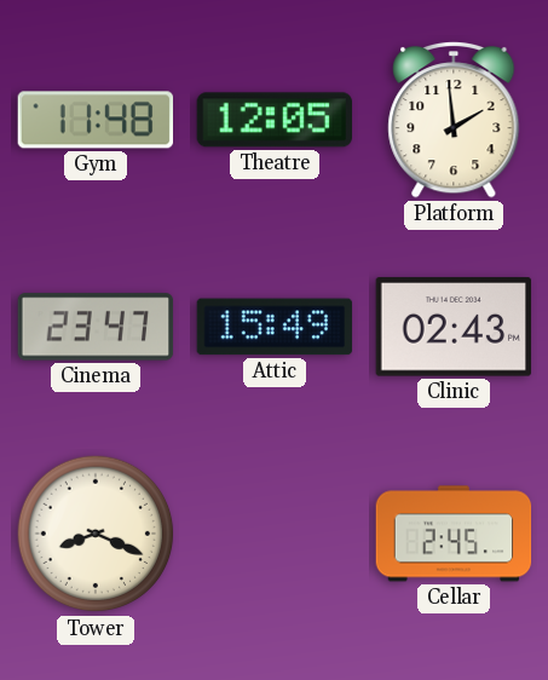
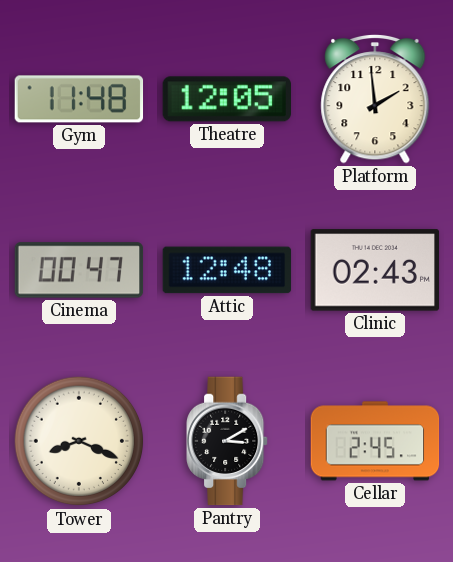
Cinema: 23:47 -> 00:47
Attic: 15:49 -> 12:48
Pantry: none -> 3:10
